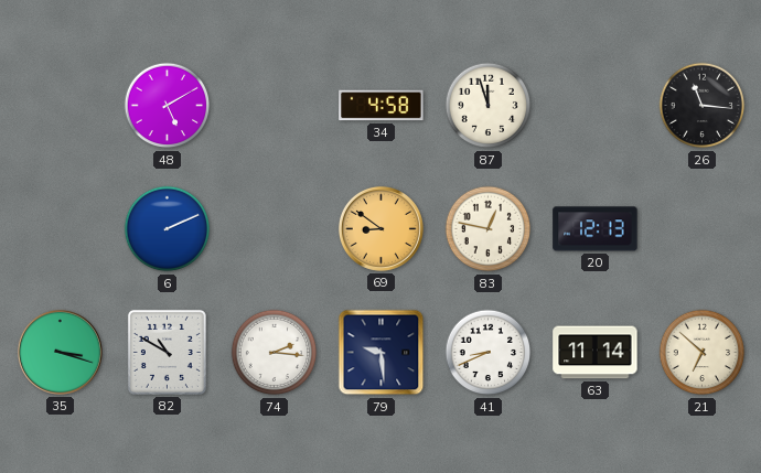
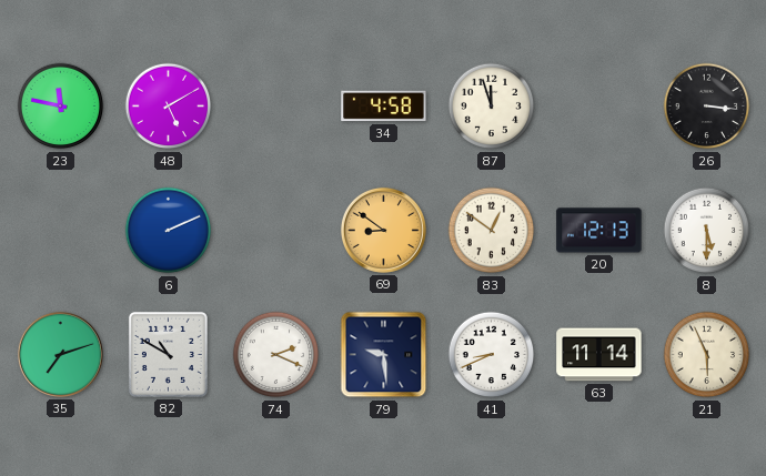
23: none -> 11:47
26: 11:16 -> 3:16
83: 12:47 -> 12:51
8: none -> 5:30
35: 3:18 -> 7:12
74: 2:16 -> 2:19
21: 6:52 -> 5:56
